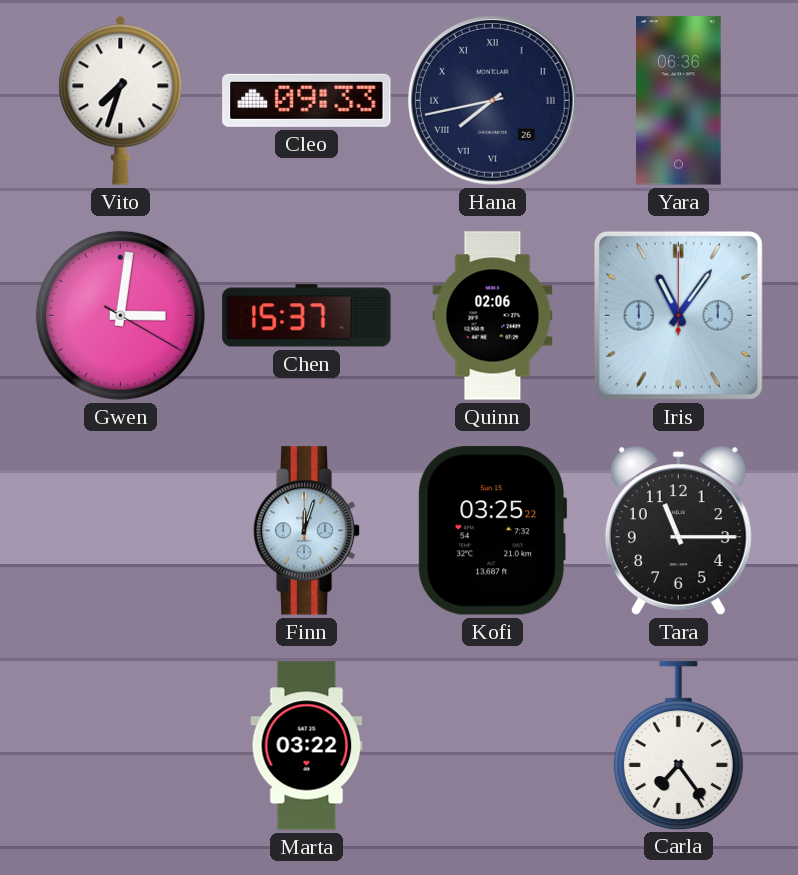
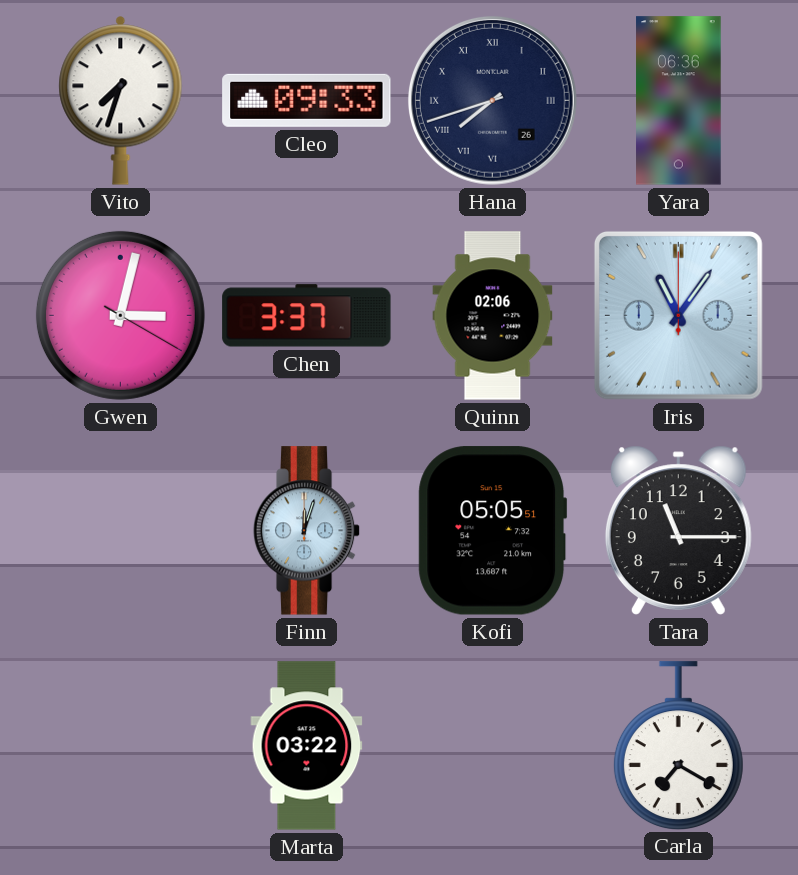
Hana: 7:43 -> 7:42
Gwen: 3:01 -> 3:02
Chen: 15:37 -> 3:37
Kofi: 03:25 -> 05:05
Carla: 7:24 -> 7:20
